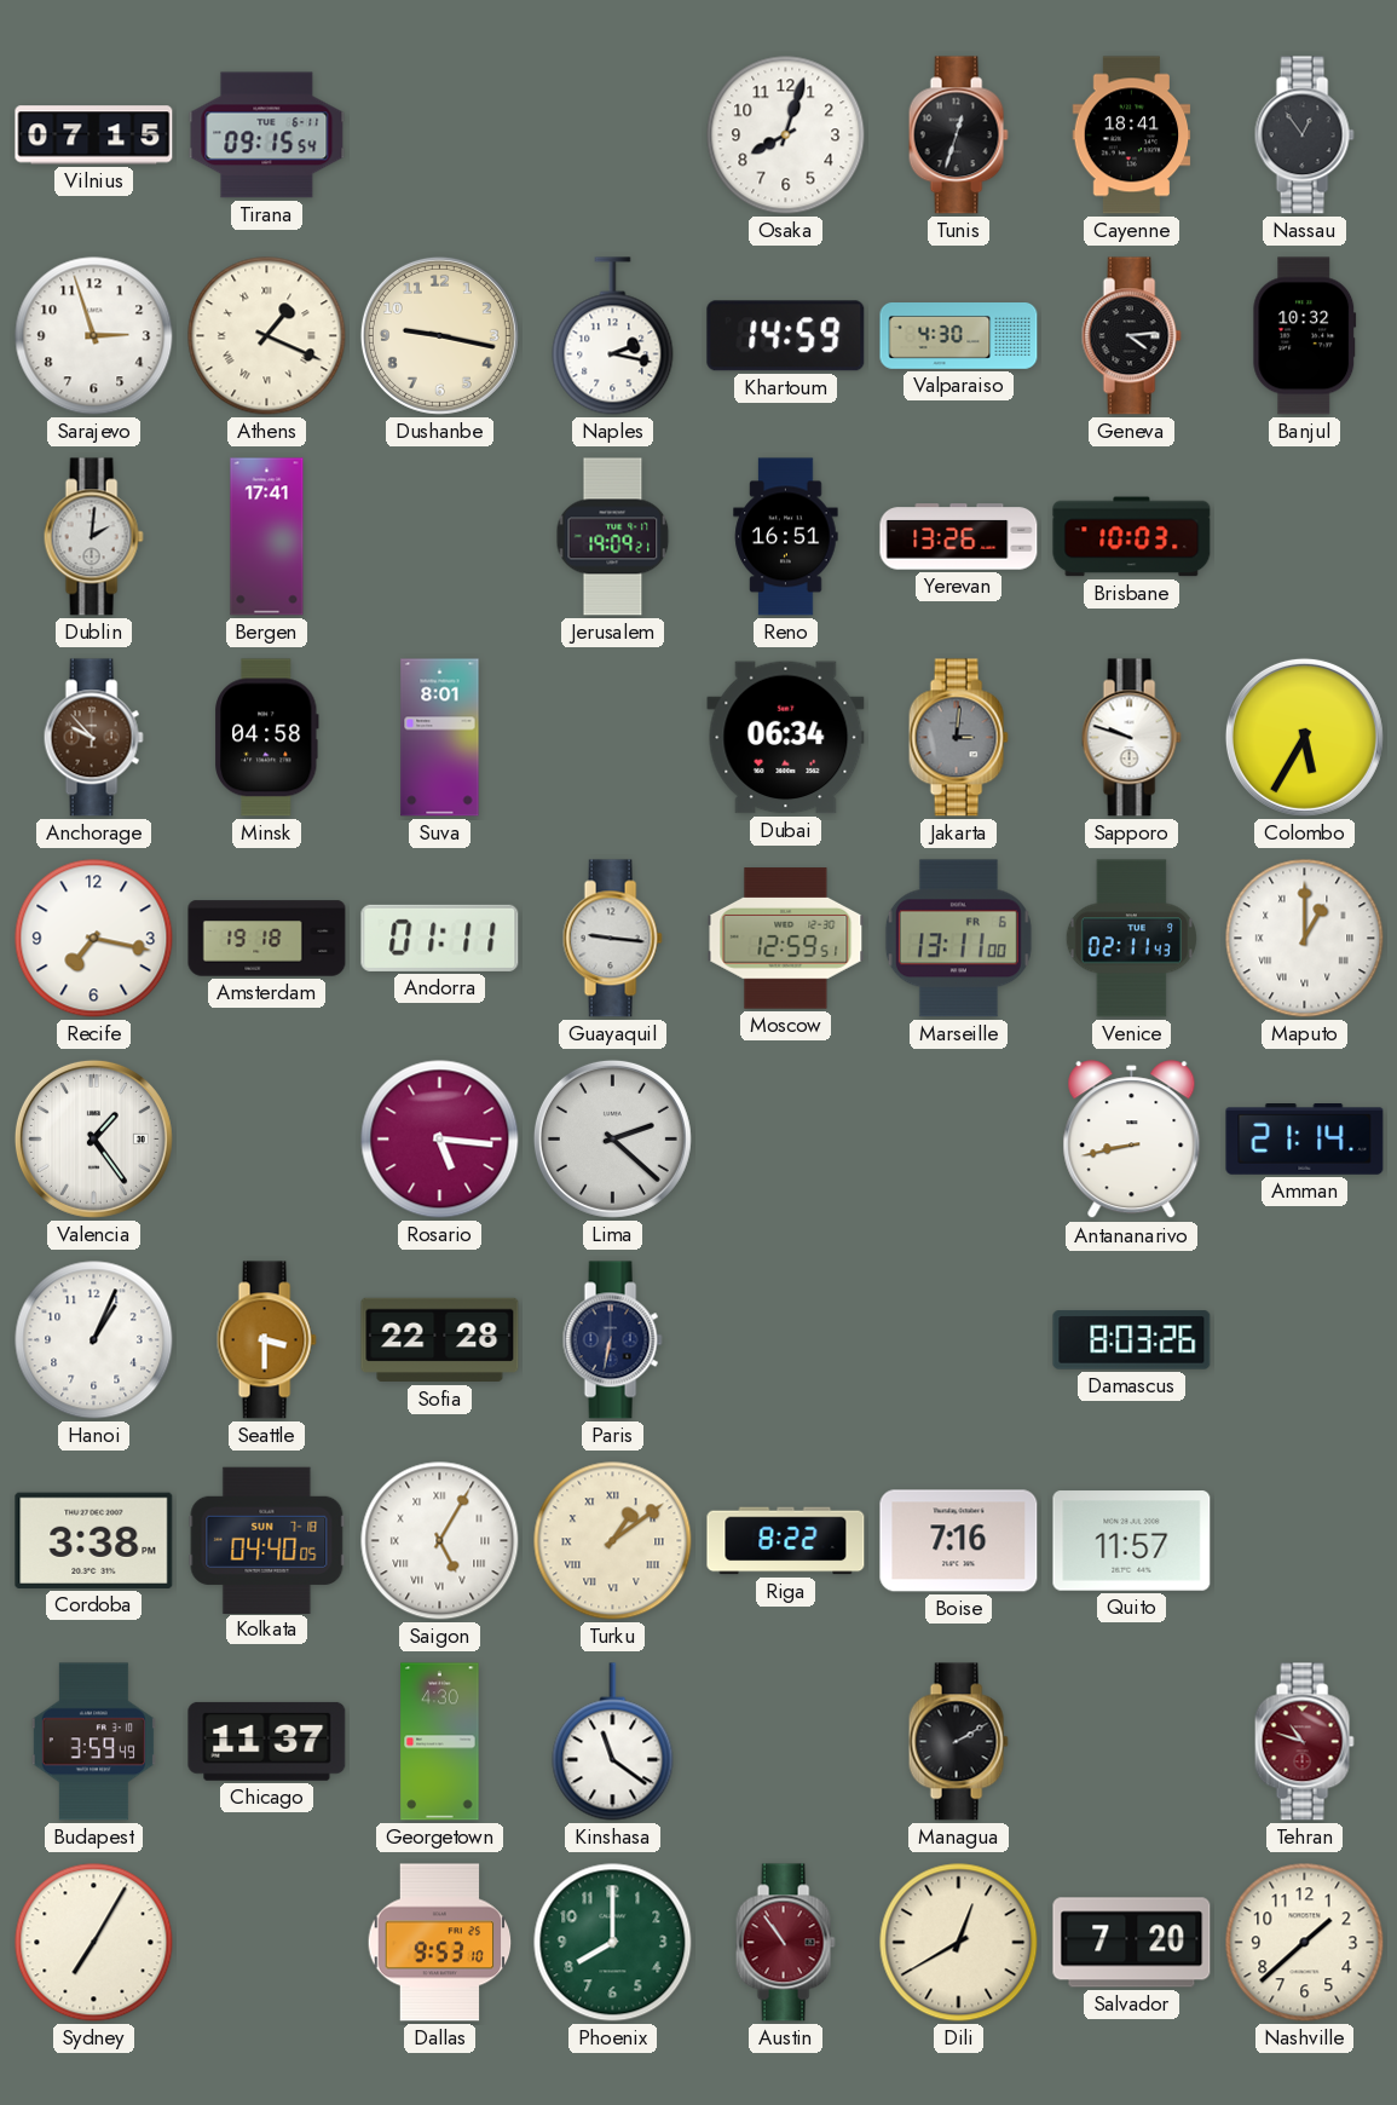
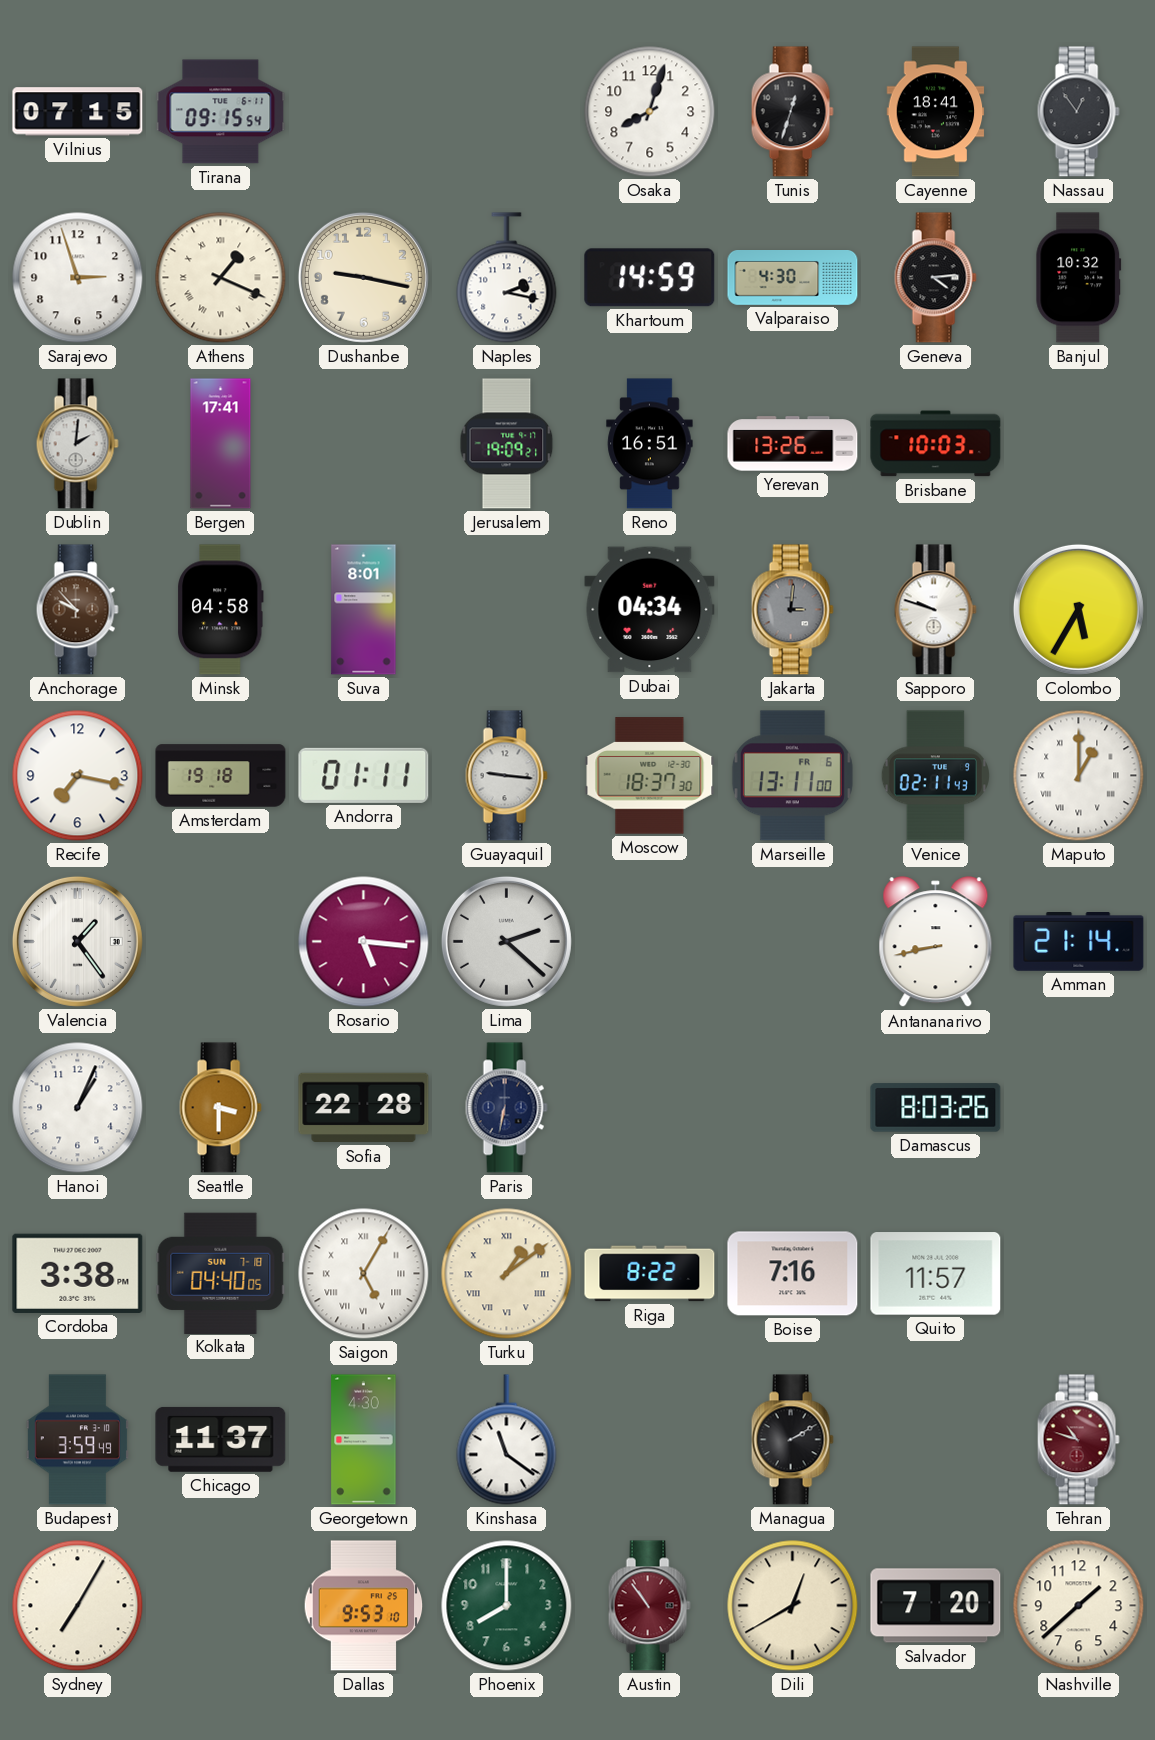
Dubai: 06:34 -> 04:34
Moscow: 12:59 -> 18:37
